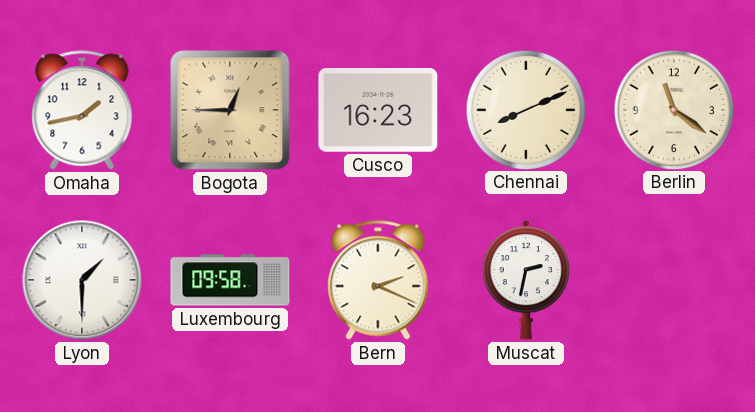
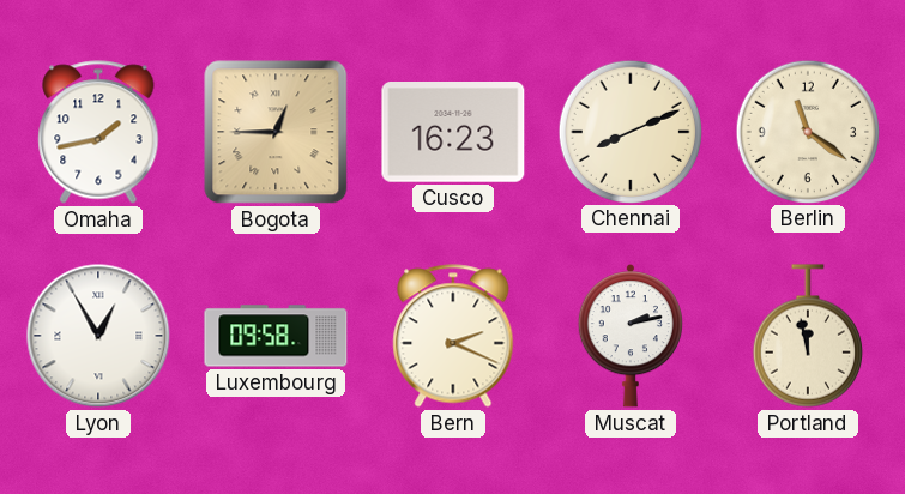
Lyon: 1:30 -> 12:55
Muscat: 2:32 -> 2:13
Portland: none -> 11:58
